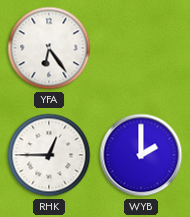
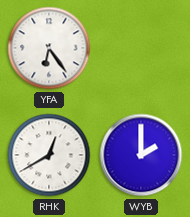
RHK: 12:45 -> 12:40
